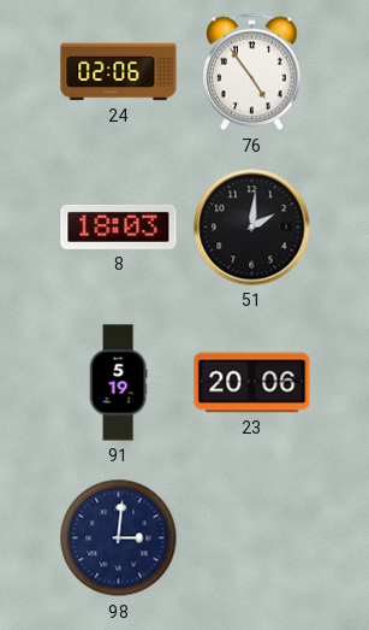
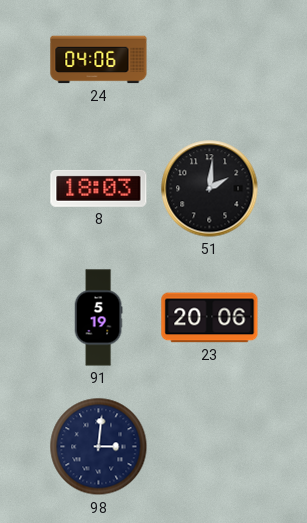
24: 02:06 -> 04:06
76: 4:54 -> none
